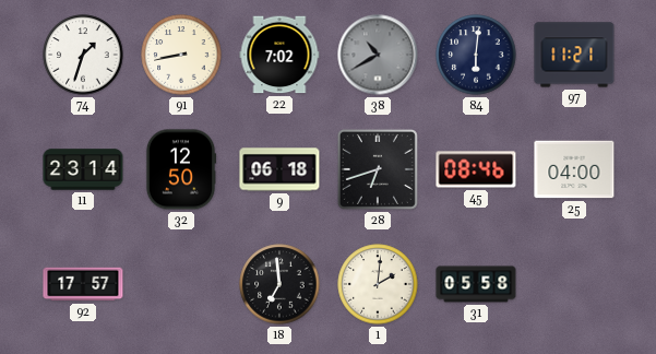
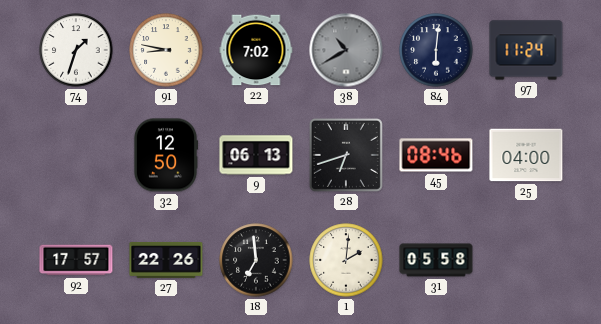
91: 8:43 -> 8:47
97: 11:21 -> 11:24
11: 23:14 -> none
9: 06:18 -> 06:13
27: none -> 22:26
